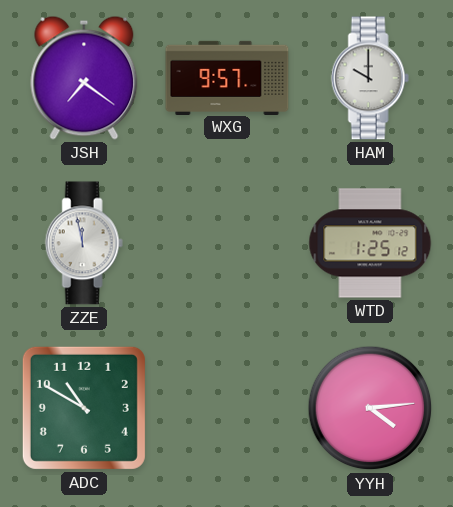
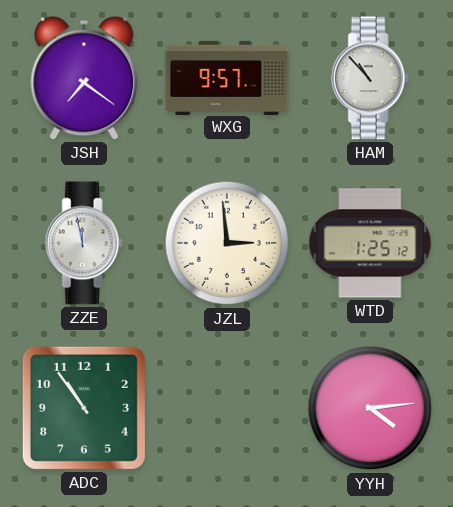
HAM: 10:00 -> 10:53
JZL: none -> 2:59
ADC: 10:50 -> 10:54
